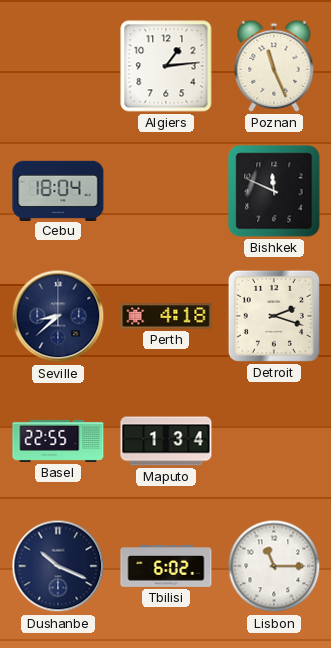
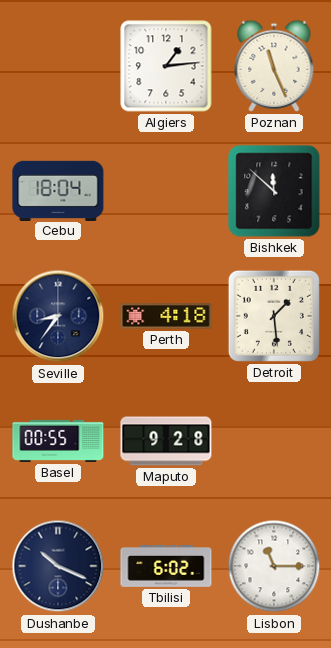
Bishkek: 11:49 -> 11:52
Seville: 8:38 -> 8:36
Detroit: 2:18 -> 1:29
Basel: 22:55 -> 00:55
Maputo: 1:34 -> 9:28
